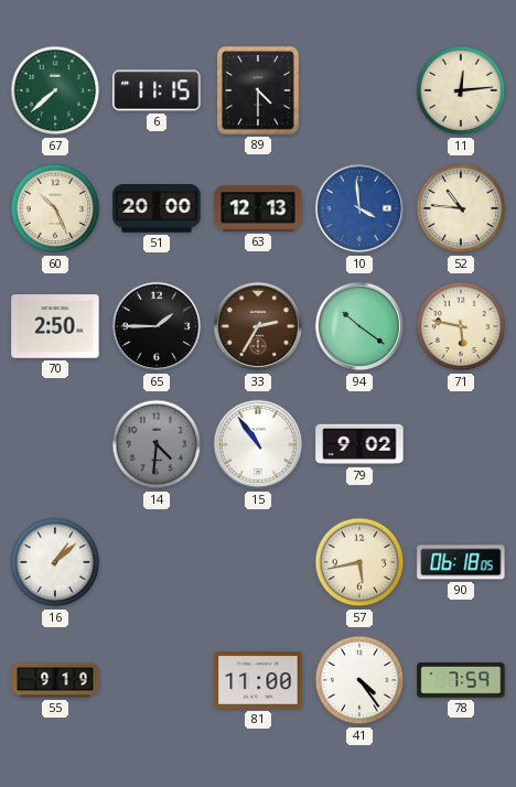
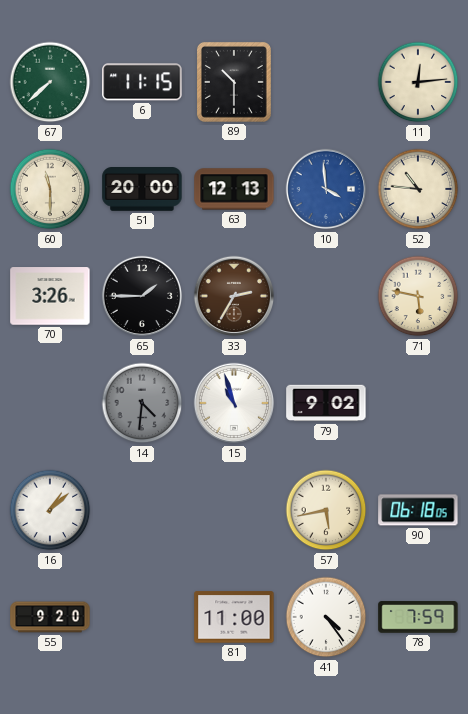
89: 4:30 -> 10:30
60: 10:26 -> 11:30
70: 2:50 -> 3:26
94: 10:21 -> none
15: 10:54 -> 10:57
55: 9:19 -> 9:20
